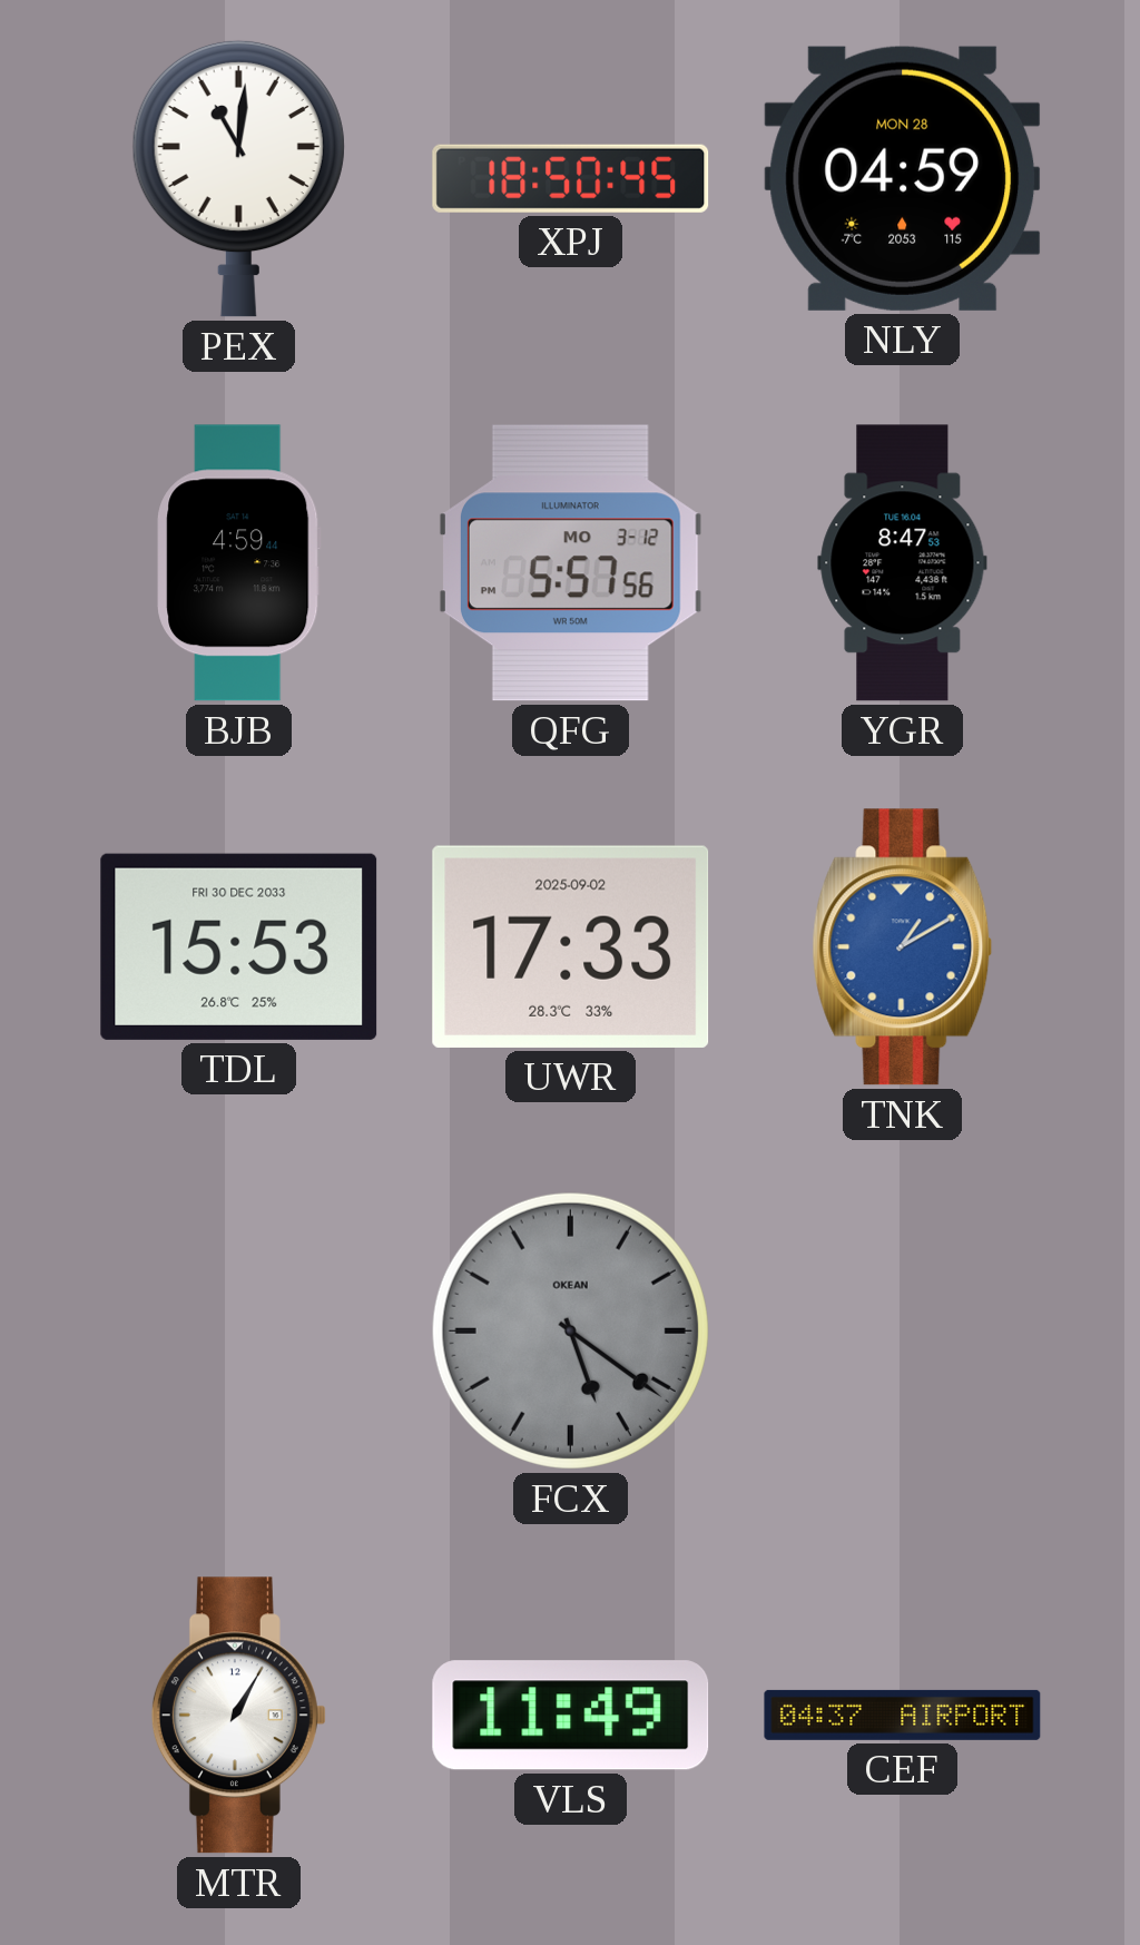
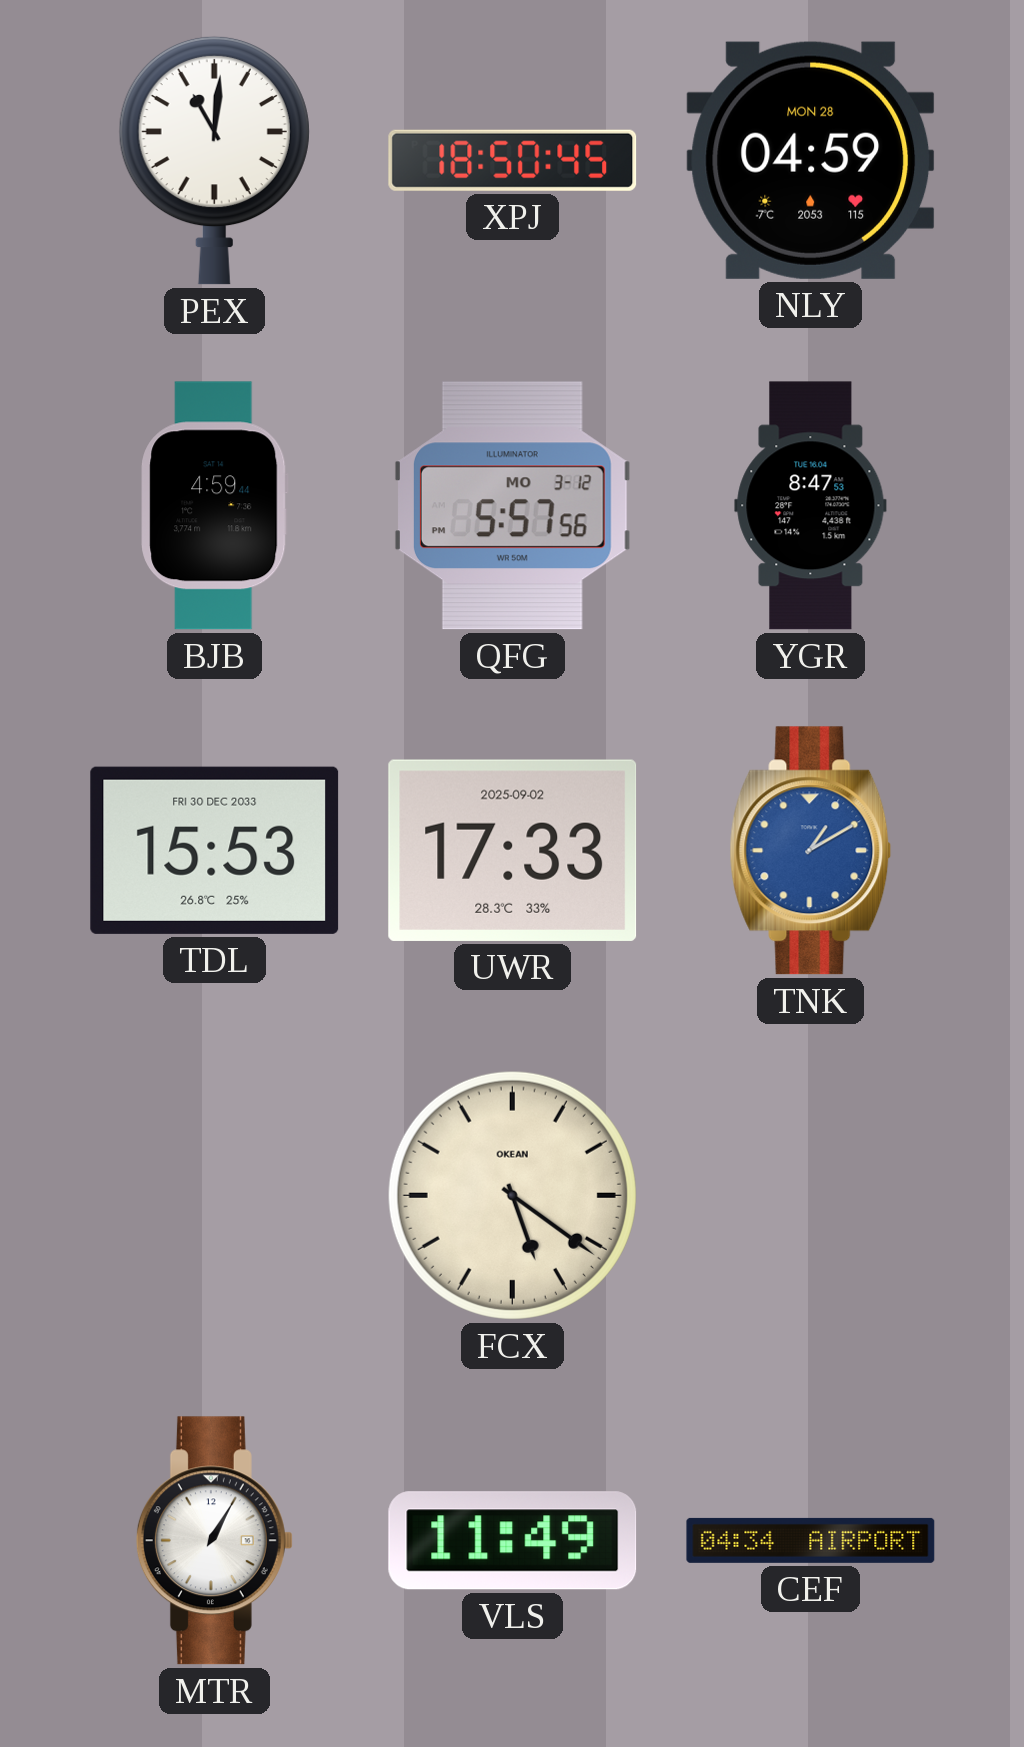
FCX dial: grey -> cream
CEF: 04:37 -> 04:34
